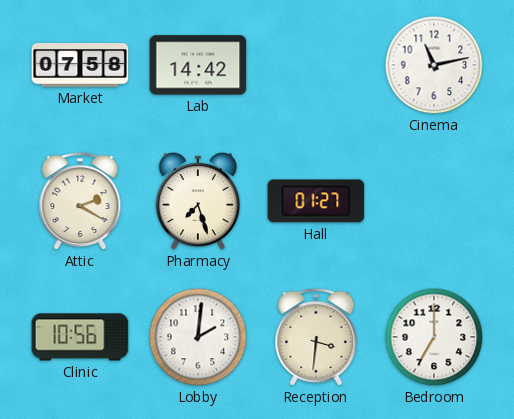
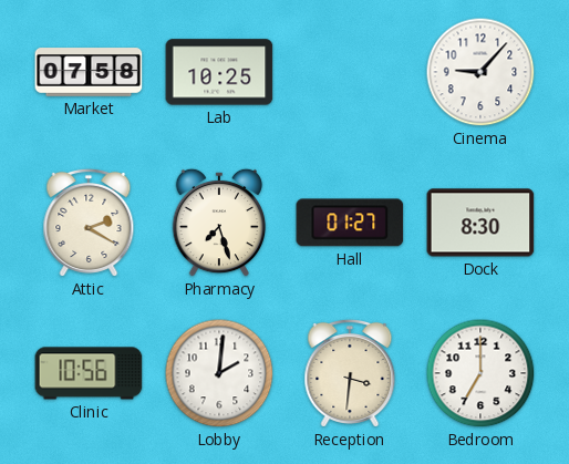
Lab: 14:42 -> 10:25
Cinema: 11:13 -> 9:07
Dock: none -> 8:30
